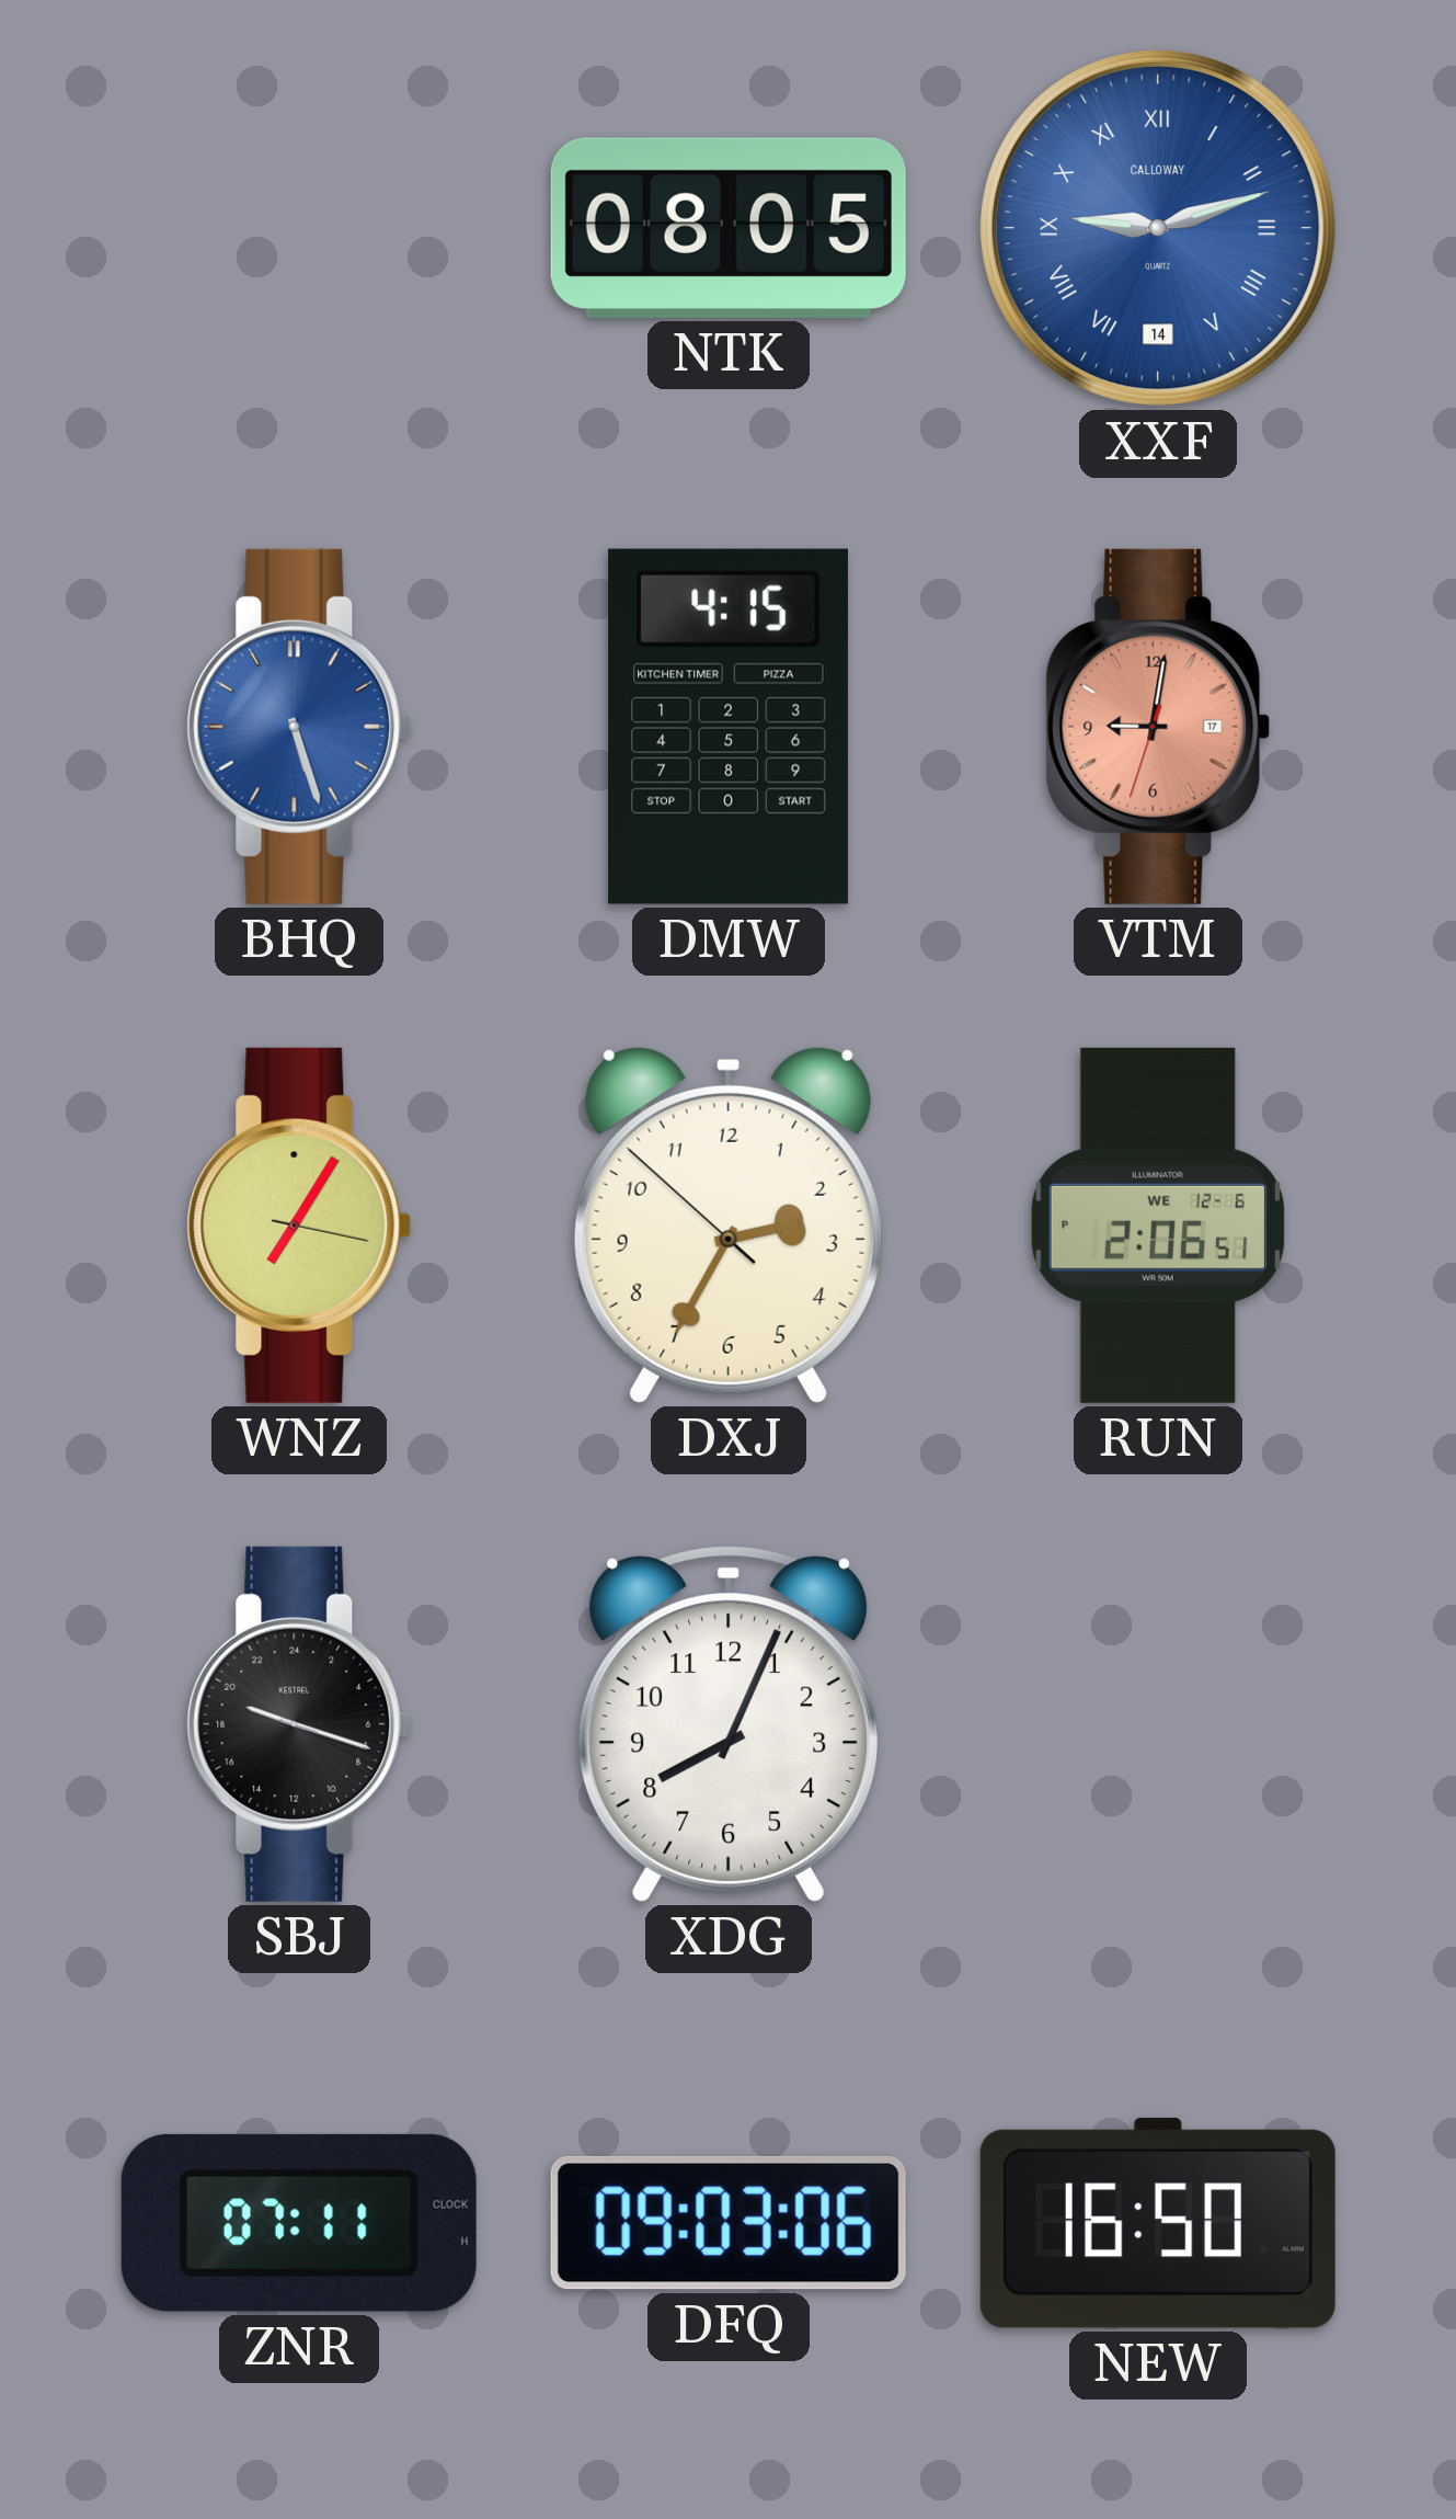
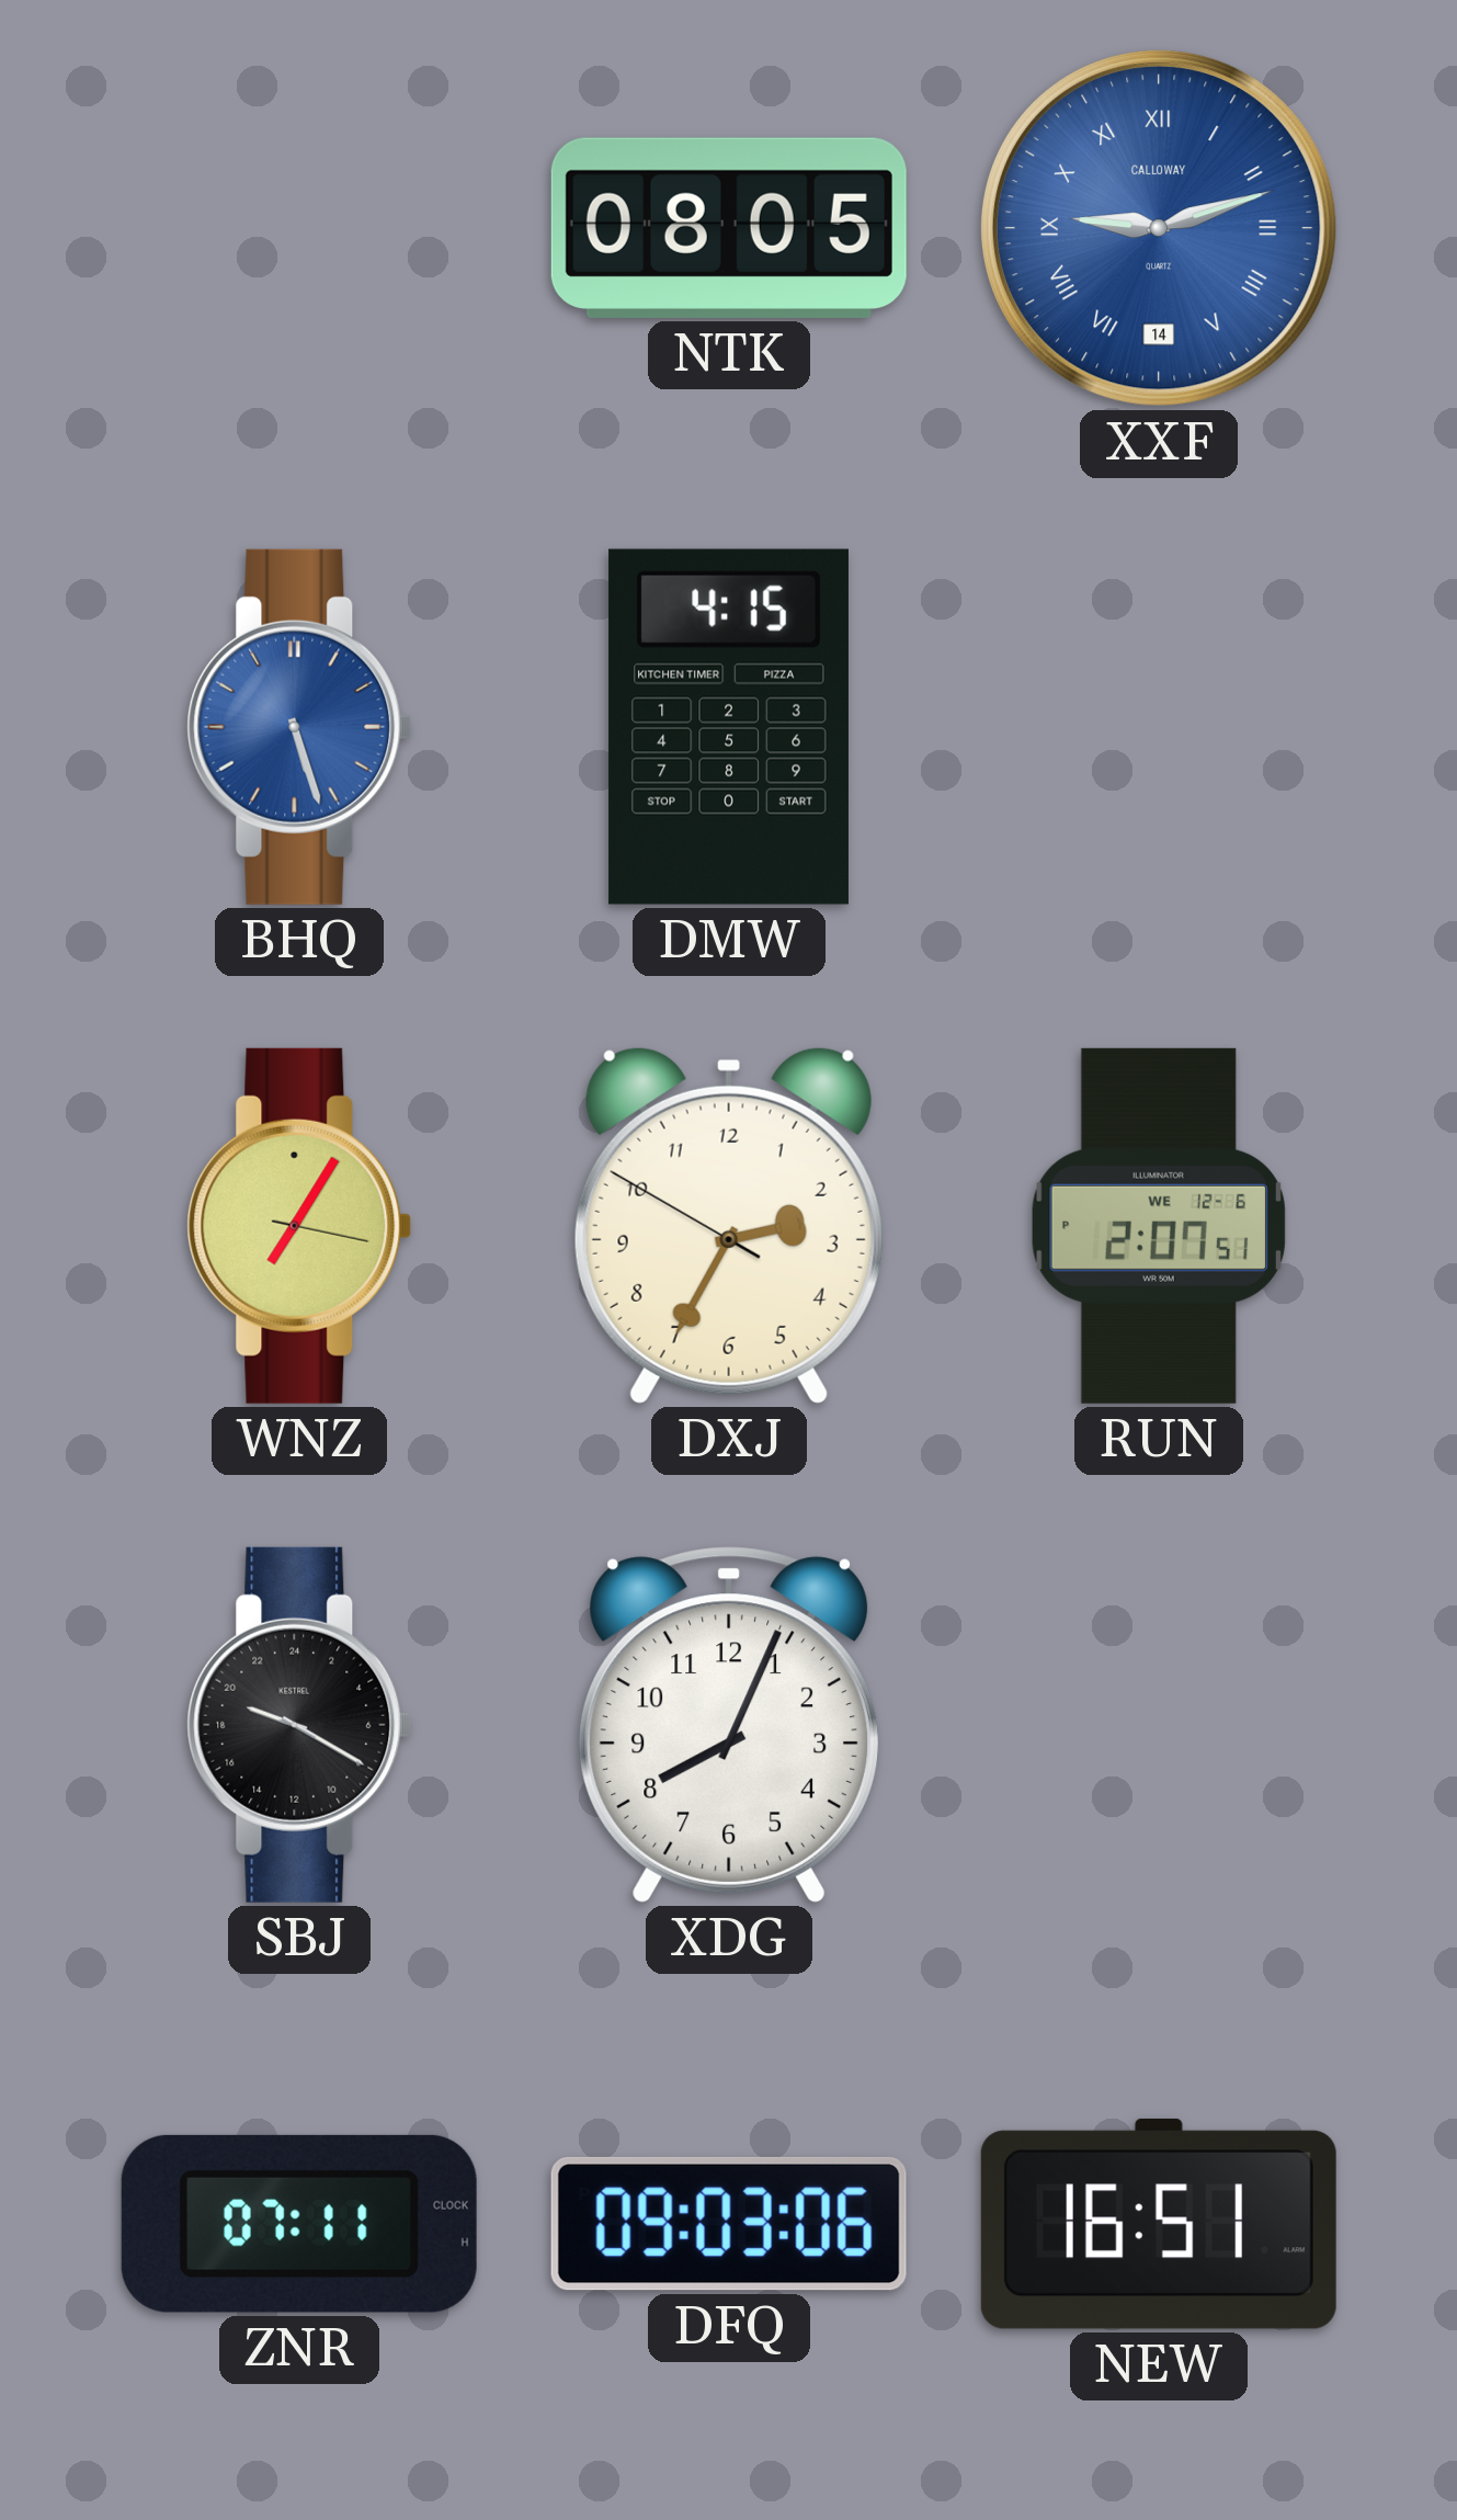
VTM: 9:01 -> none
DXJ: 2:34:52 -> 2:34:50
RUN: 2:06 -> 2:07
SBJ: 19:18 -> 19:20
NEW: 16:50 -> 16:51
